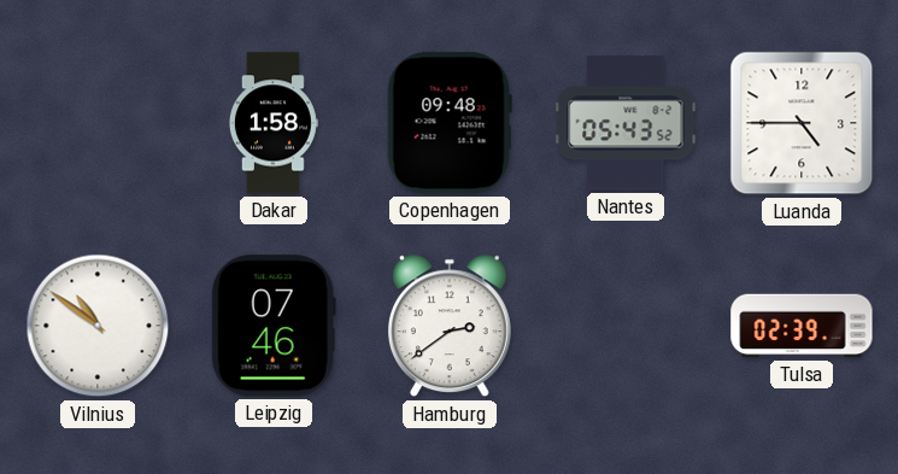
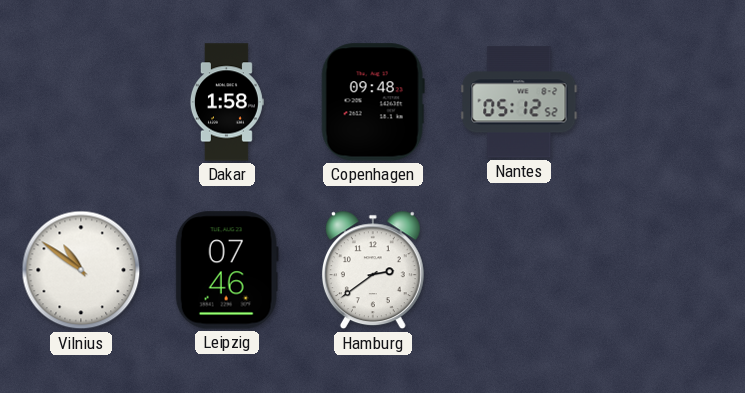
Nantes: 05:43 -> 05:12
Luanda: 4:45 -> none
Tulsa: 02:39 -> none
